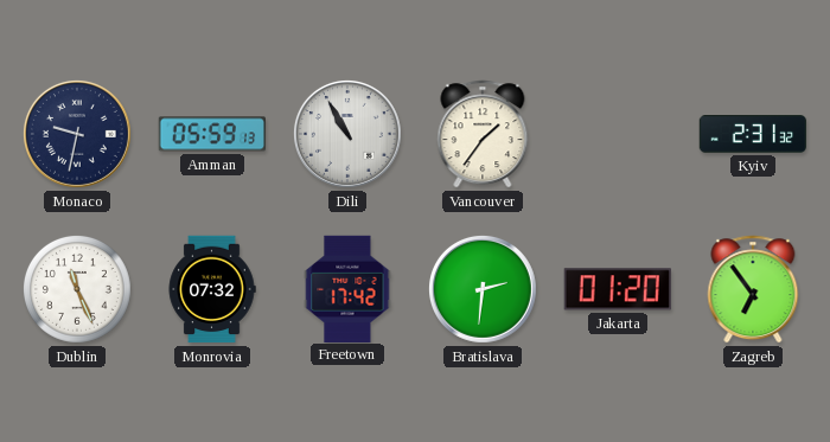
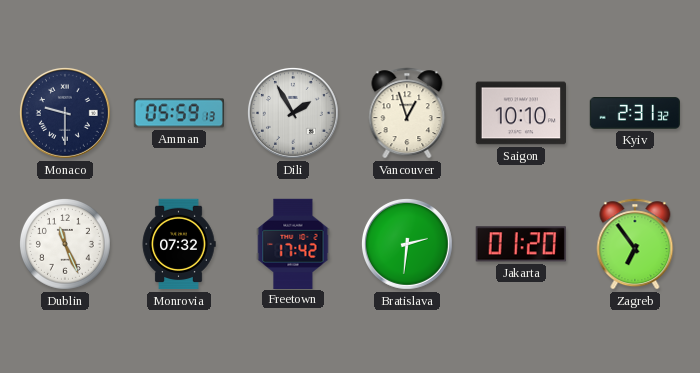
Monaco: 9:32 -> 9:30
Dili: 10:55 -> 1:55
Vancouver: 1:36 -> 12:57
Saigon: none -> 10:10
